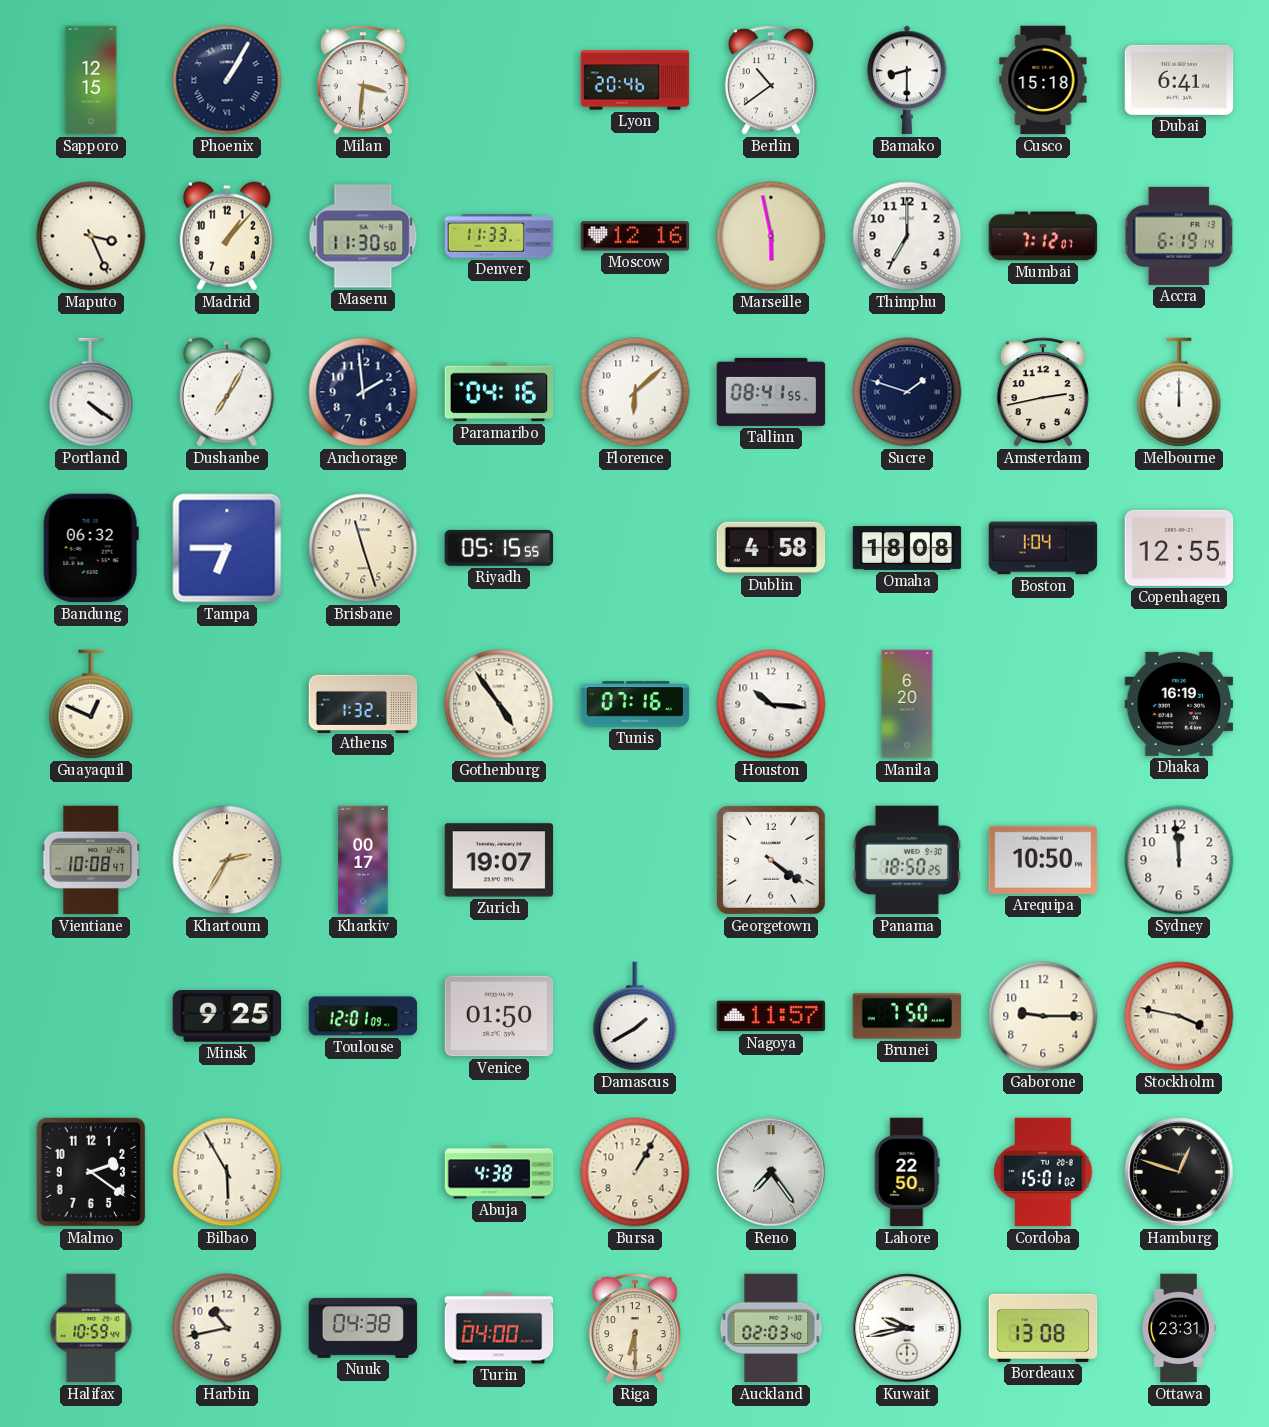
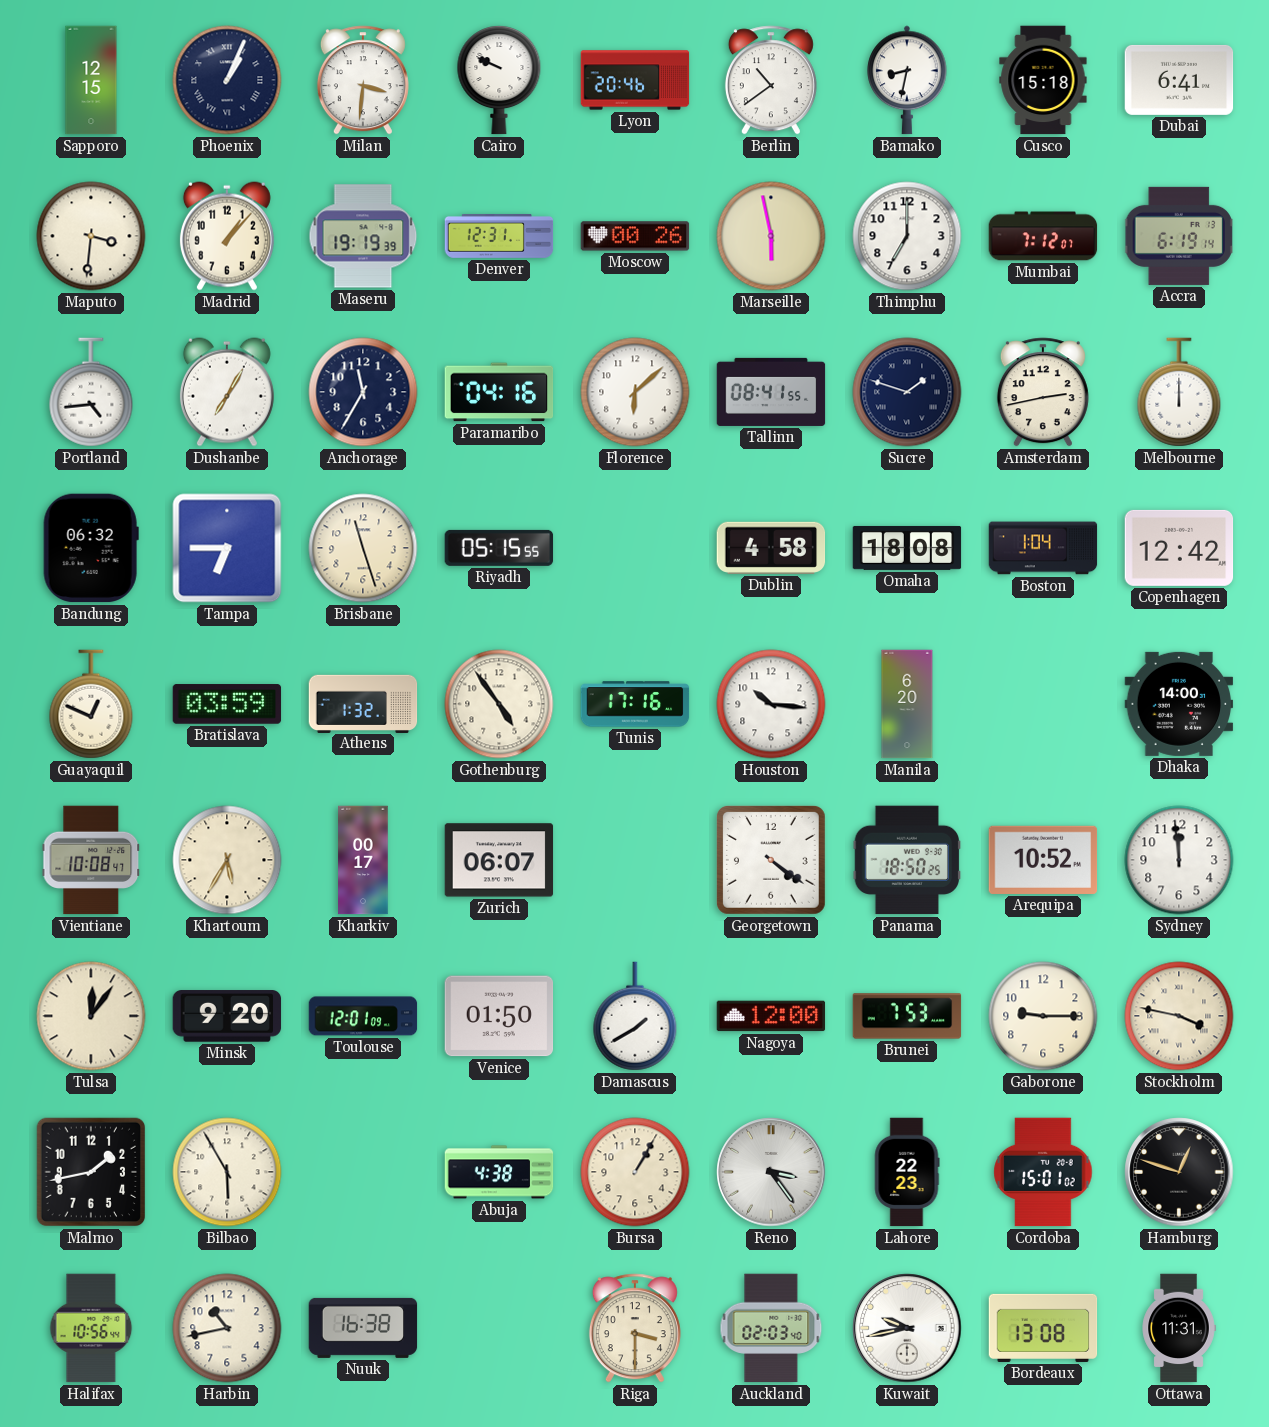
Phoenix: 1:05 -> 1:04
Cairo: none -> 9:49
Bamako: 8:30 -> 8:32
Maputo: 3:26 -> 3:31
Maseru: 11:30 -> 19:19
Denver: 11:33 -> 12:31
Moscow: 12:16 -> 00:26
Portland: 4:21 -> 4:44
Anchorage: 1:59 -> 11:35
Copenhagen: 12:55 -> 12:42
Bratislava: none -> 03:59
Tunis: 07:16 -> 17:16
Dhaka: 16:19 -> 14:00
Khartoum: 2:35 -> 5:35
Zurich: 19:07 -> 06:07
Arequipa: 10:50 -> 10:52
Tulsa: none -> 12:06
Minsk: 9:25 -> 9:20
Nagoya: 11:57 -> 12:00
Brunei: 7:50 -> 7:53
Malmo: 2:21 -> 1:43
Reno: 7:24 -> 3:24
Lahore: 22:50 -> 22:23
Halifax: 10:59 -> 10:56
Nuuk: 04:38 -> 16:38
Turin: 04:00 -> none
Riga: 6:30 -> 3:30
Ottawa: 23:31 -> 11:31
